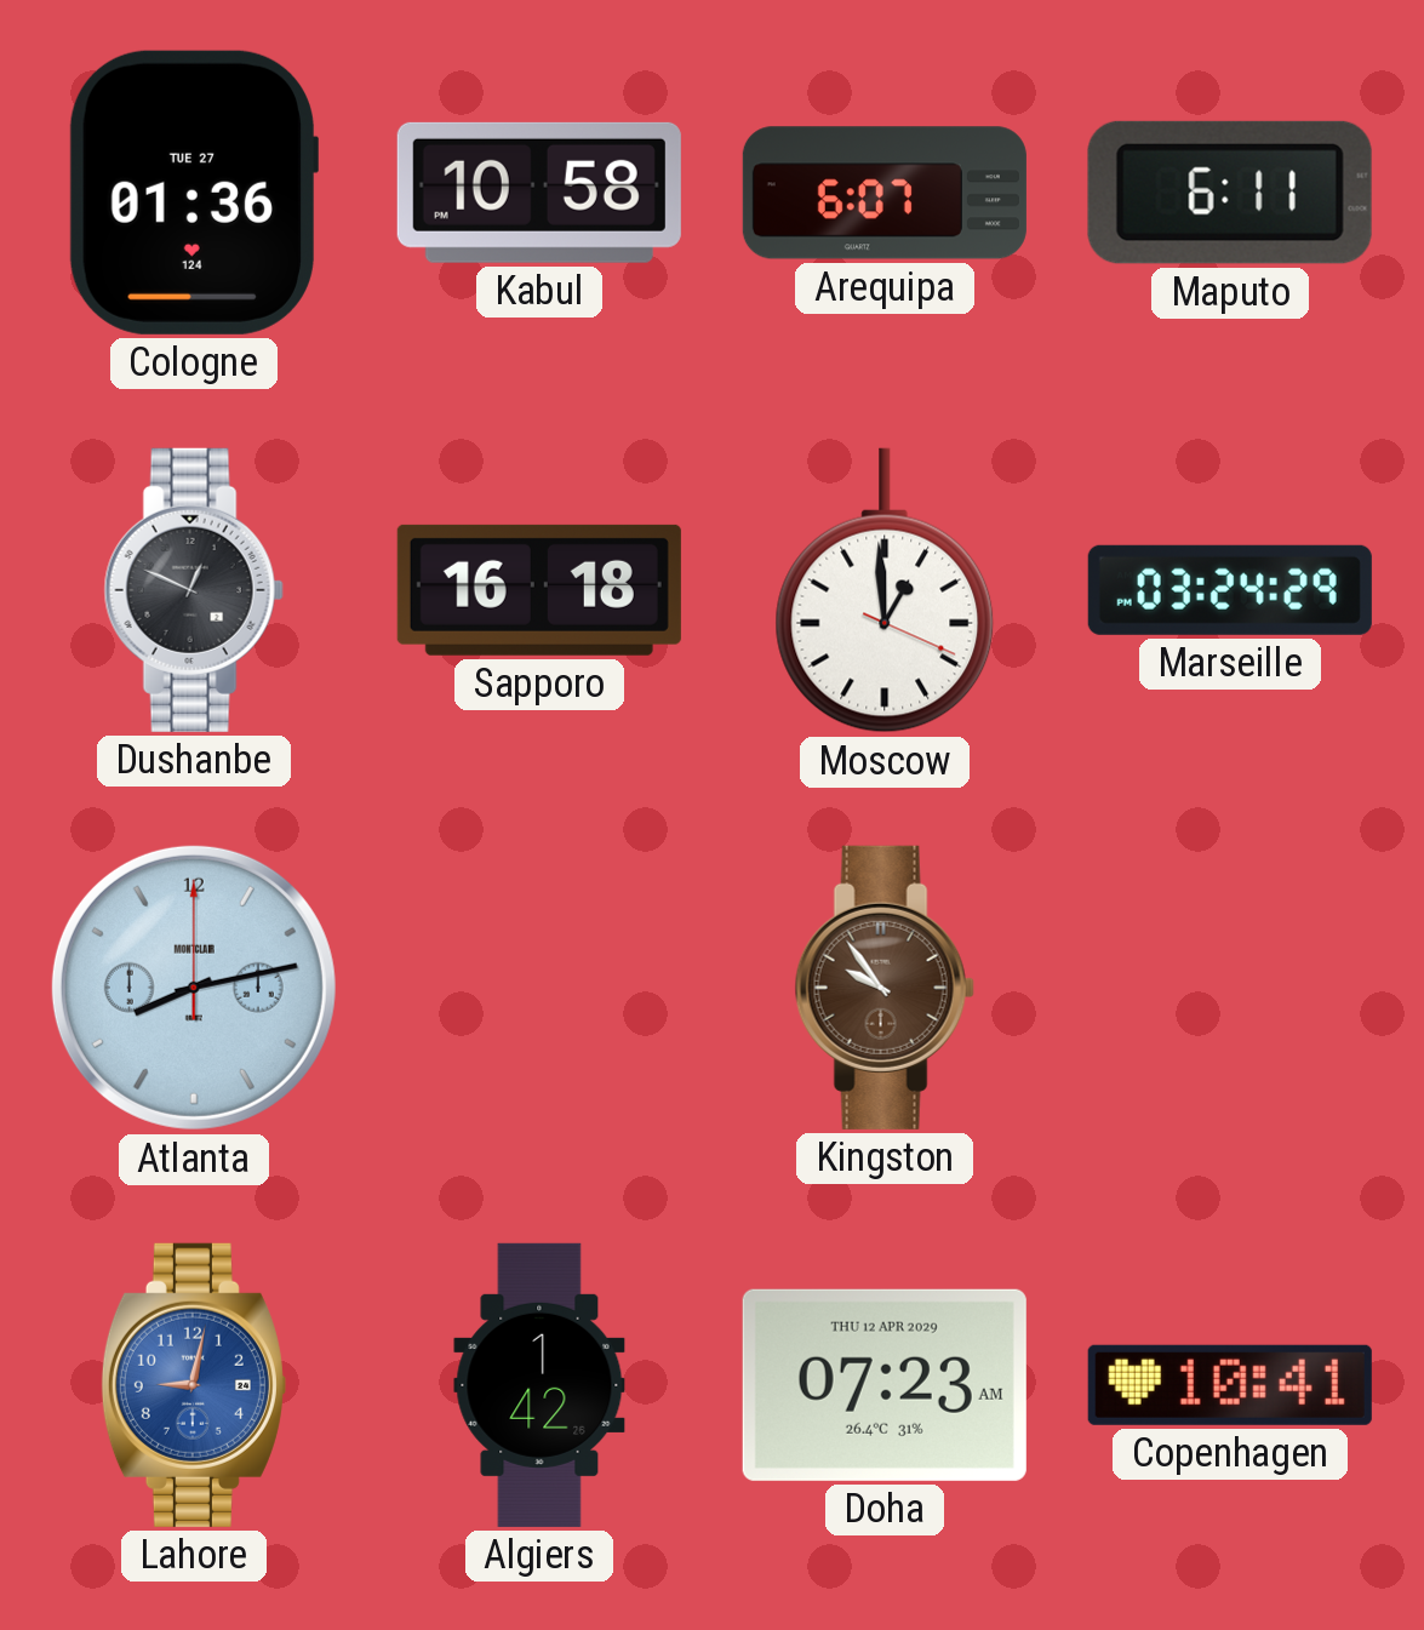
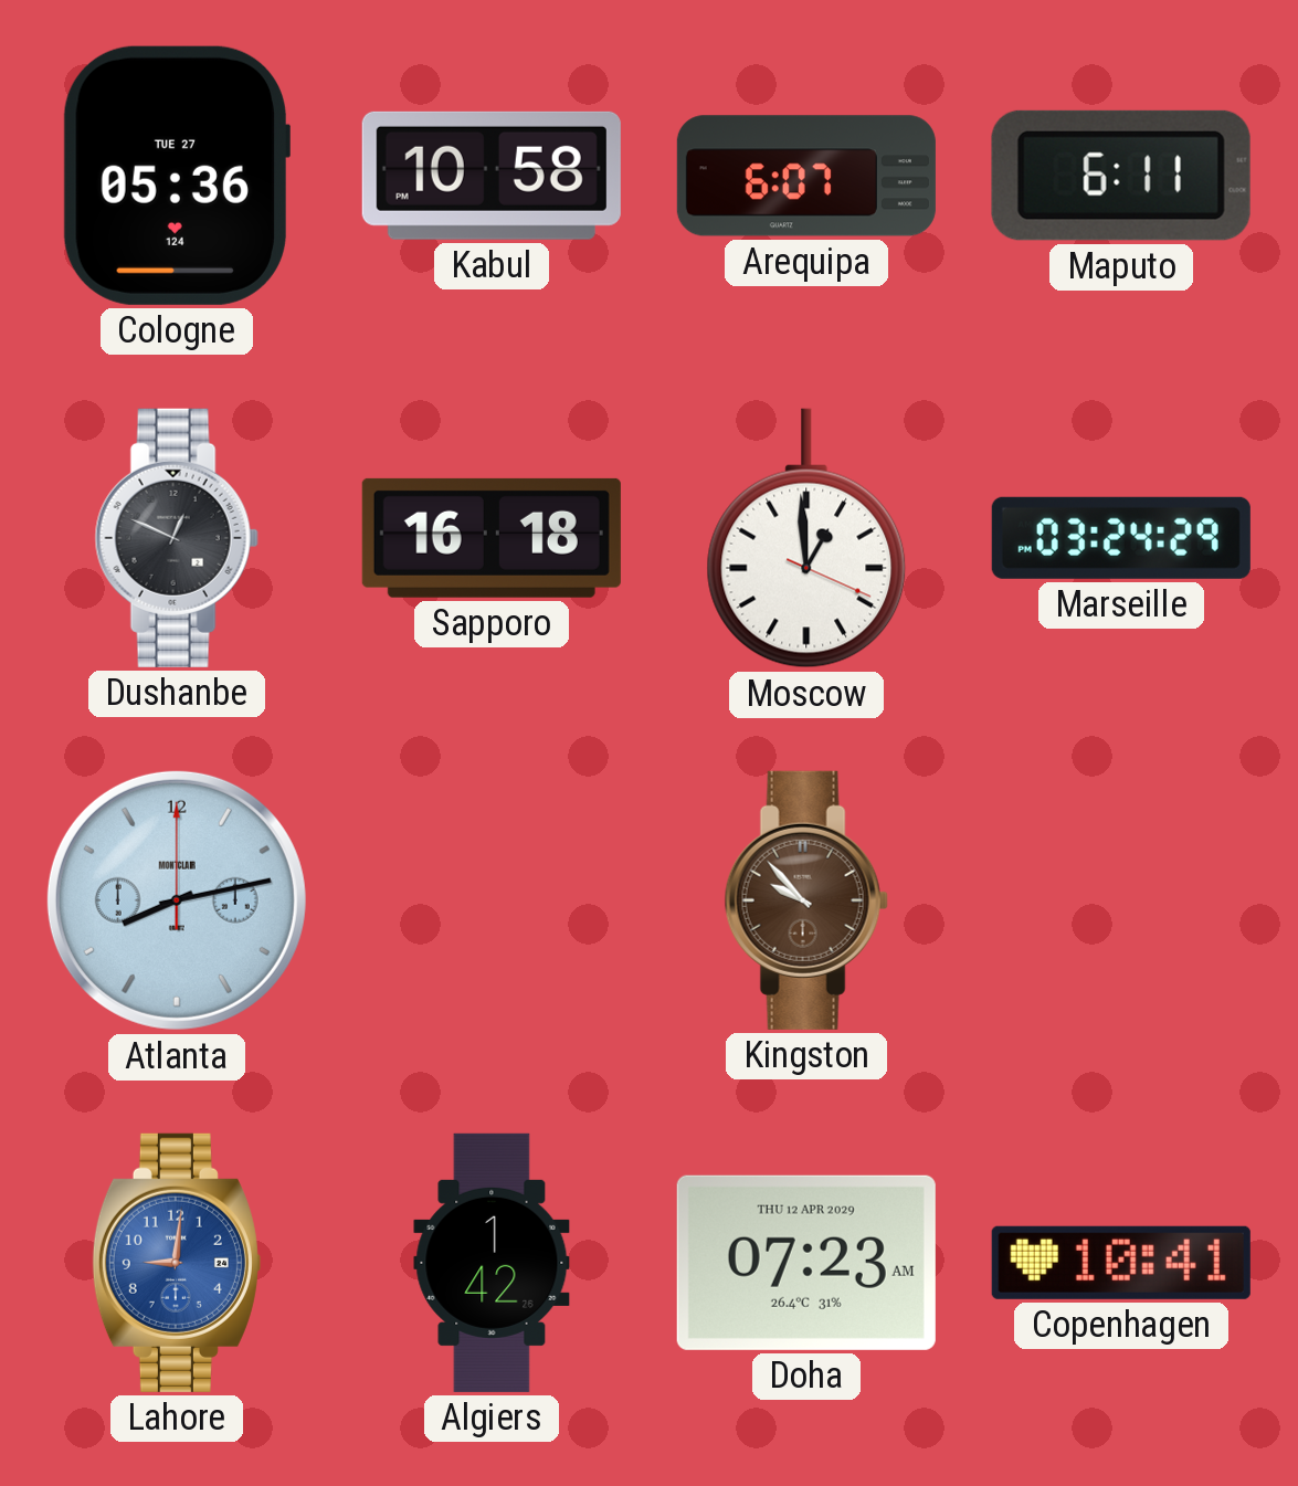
Cologne: 01:36 -> 05:36
Kingston: 9:54 -> 9:53
Lahore: 9:02 -> 9:01
